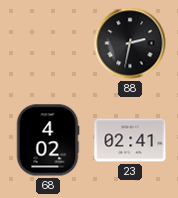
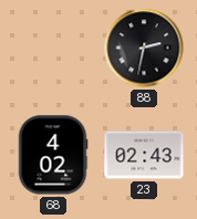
23: 02:41 -> 02:43
